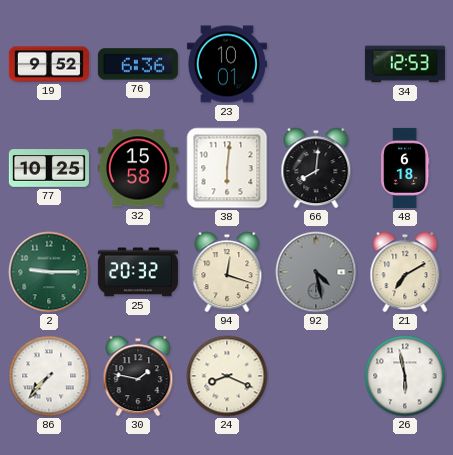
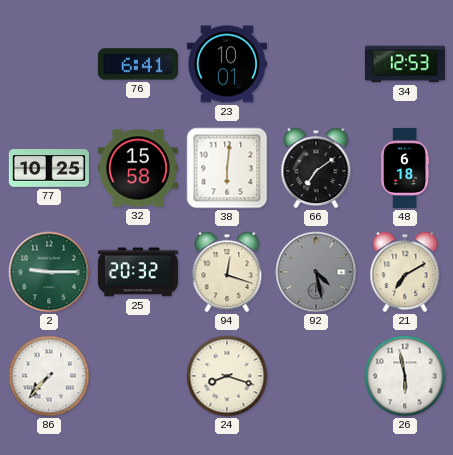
19: 9:52 -> none
76: 6:36 -> 6:41
66: 8:01 -> 7:09
30: 1:47 -> none
24: 8:19 -> 8:18
